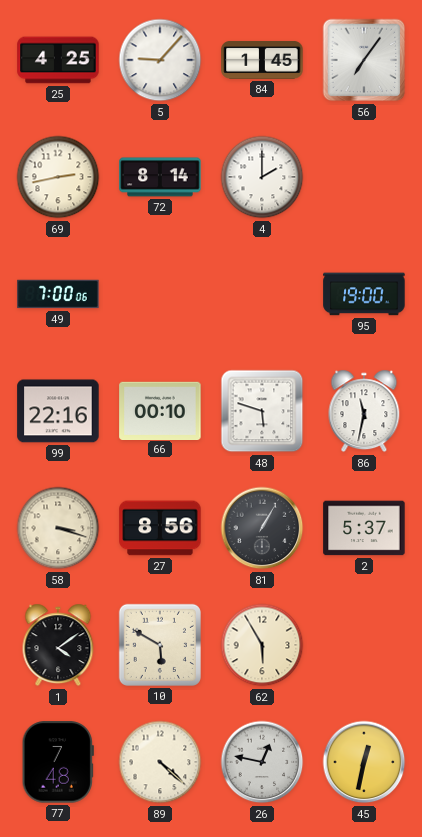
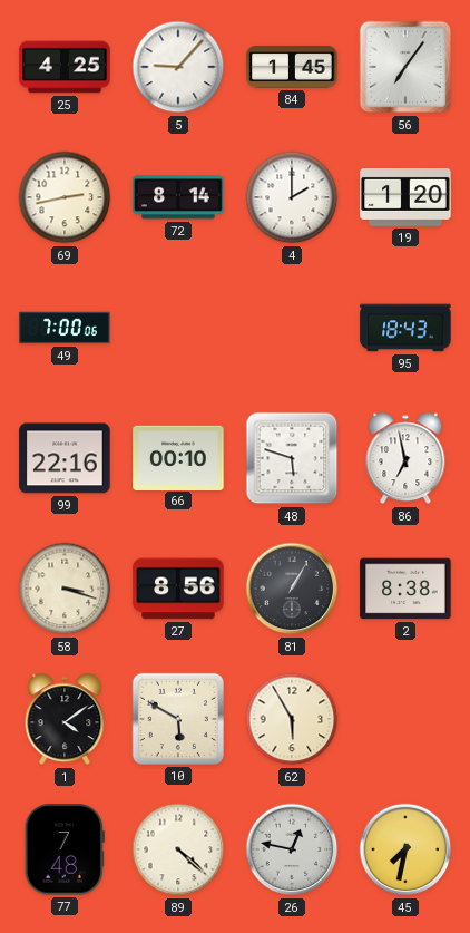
19: none -> 1:20
95: 19:00 -> 18:43
86: 11:32 -> 6:58
2: 5:37 -> 8:38
45: 12:32 -> 7:32
